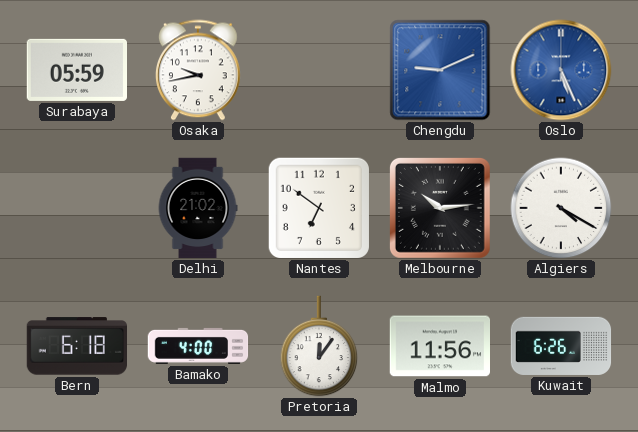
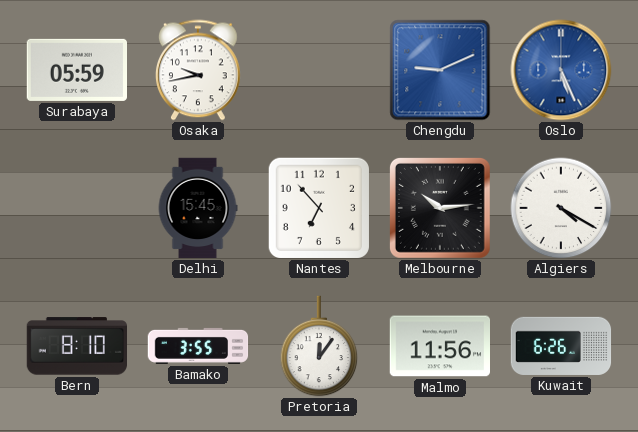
Delhi: 21:02 -> 15:45
Nantes: 6:51 -> 6:53
Bern: 6:18 -> 8:10
Bamako: 4:00 -> 3:55
